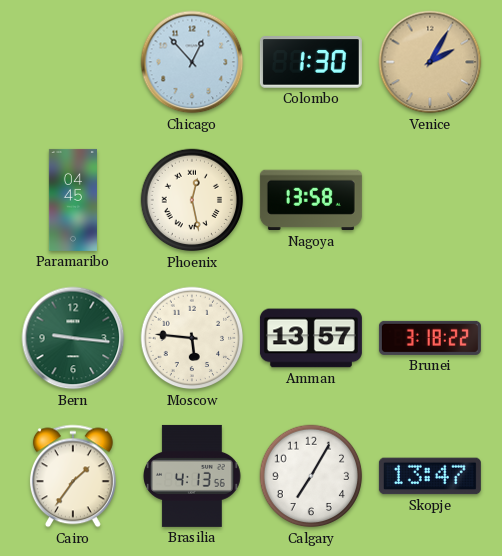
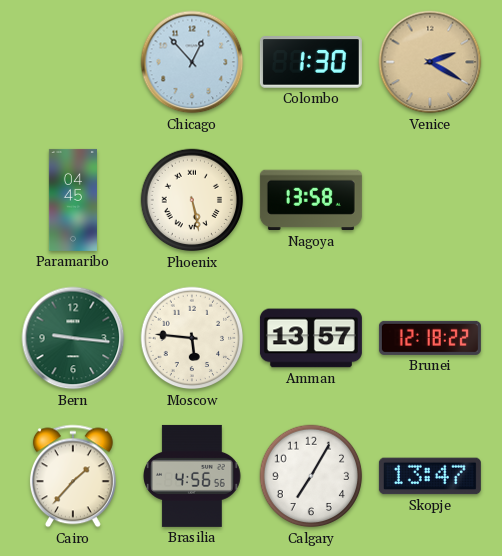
Venice: 2:05 -> 2:20
Phoenix: 12:28 -> 5:28
Brunei: 3:18 -> 12:18
Cairo: 1:36 -> 1:37
Brasilia: 4:13 -> 4:56
